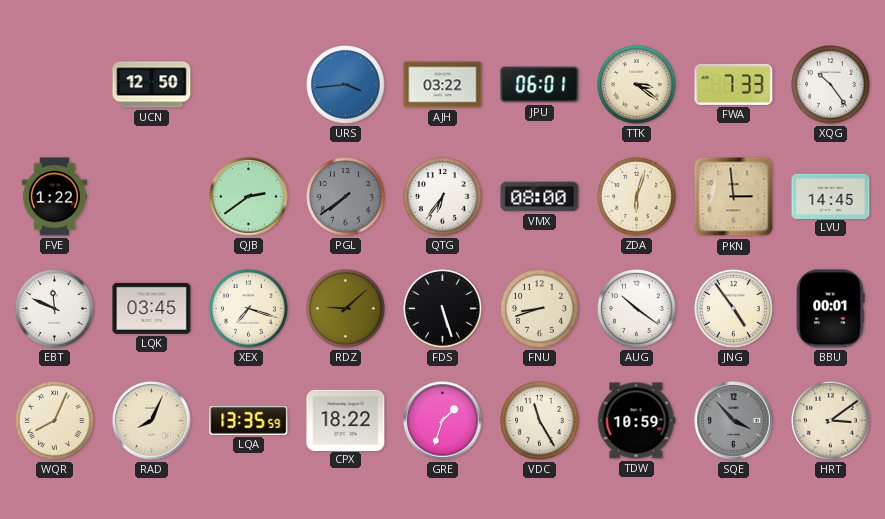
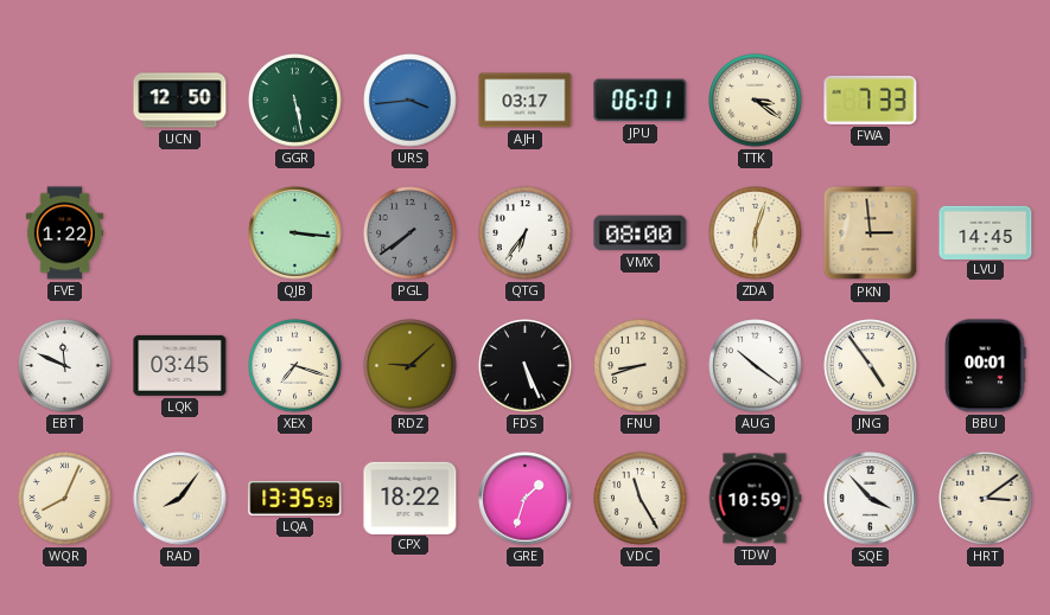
GGR: none -> 5:28
AJH: 03:22 -> 03:17
XQG: 10:24 -> none
QJB: 2:39 -> 3:16
FDS: 5:27 -> 5:26
RAD: 8:04 -> 8:06
SQE dial: grey -> white
